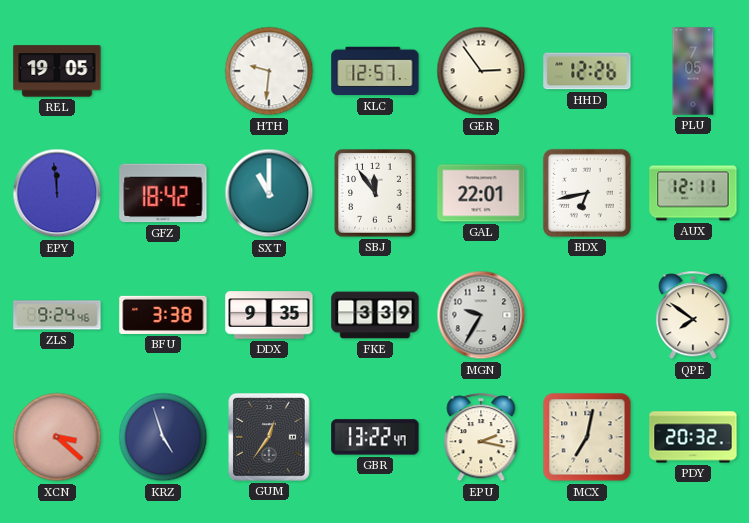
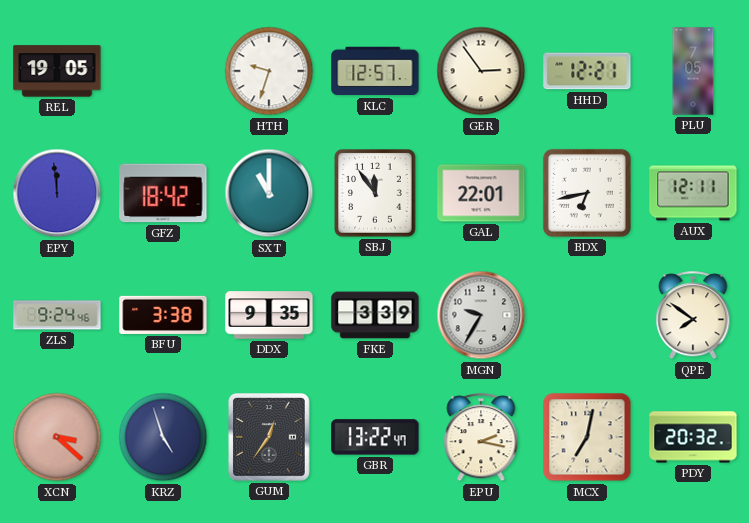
HTH: 9:31 -> 9:33
HHD: 12:26 -> 12:21
